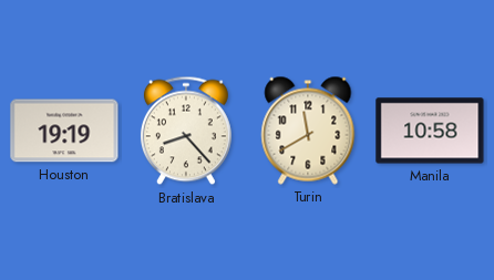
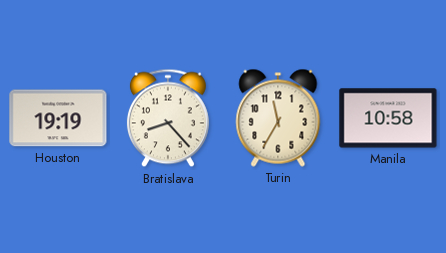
Turin: 11:40 -> 11:35
